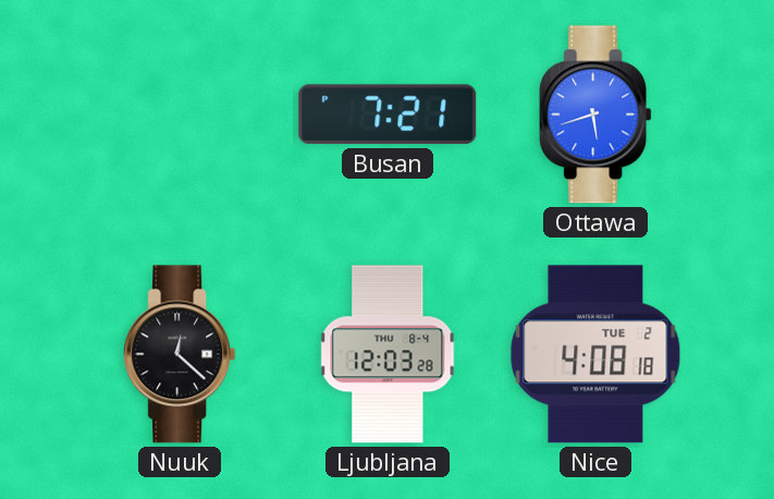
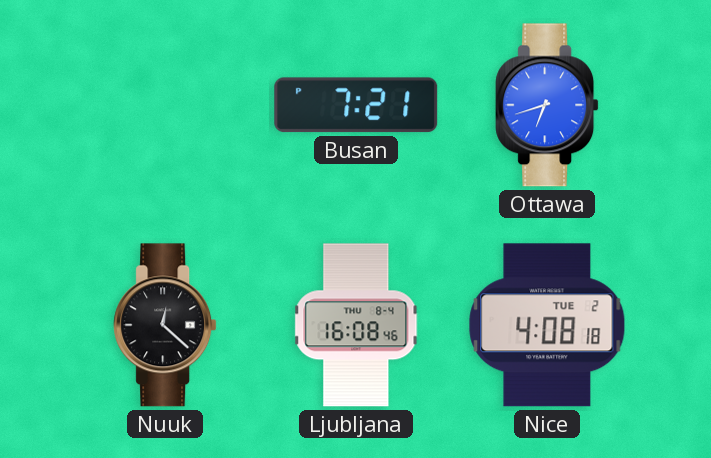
Ottawa: 5:42 -> 6:42
Ljubljana: 12:03 -> 16:08
